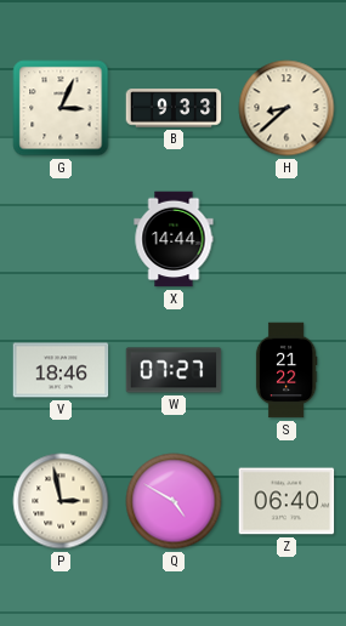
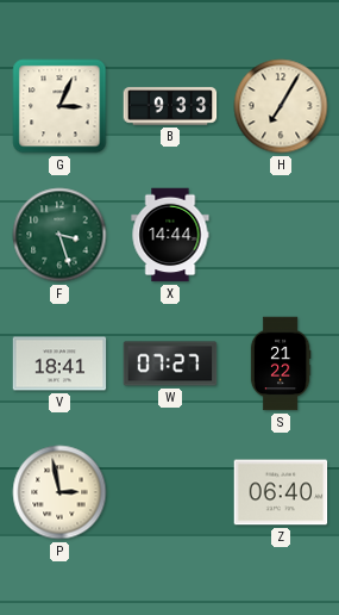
H: 8:38 -> 7:05
F: none -> 3:27
V: 18:46 -> 18:41
Q: 4:50 -> none
